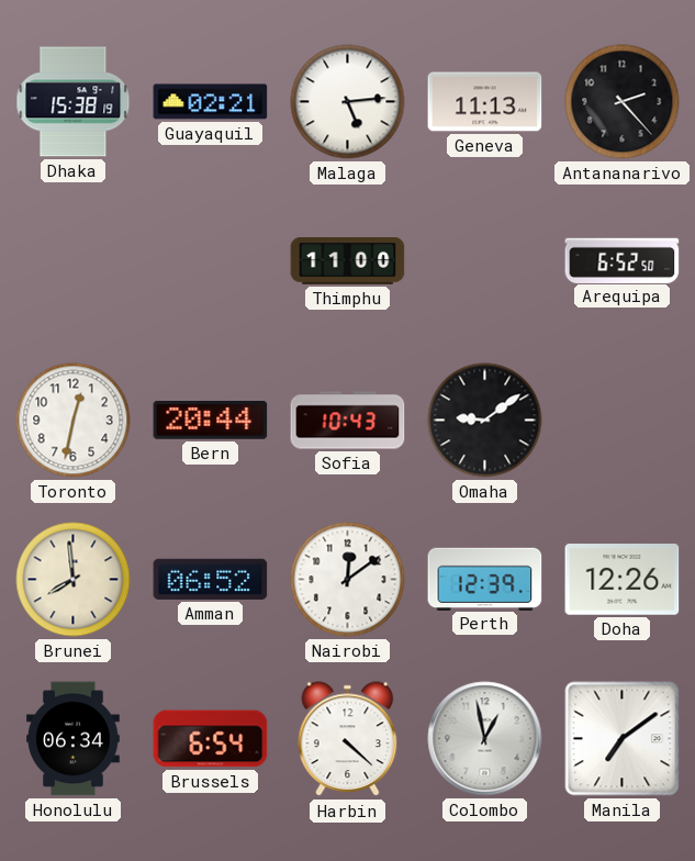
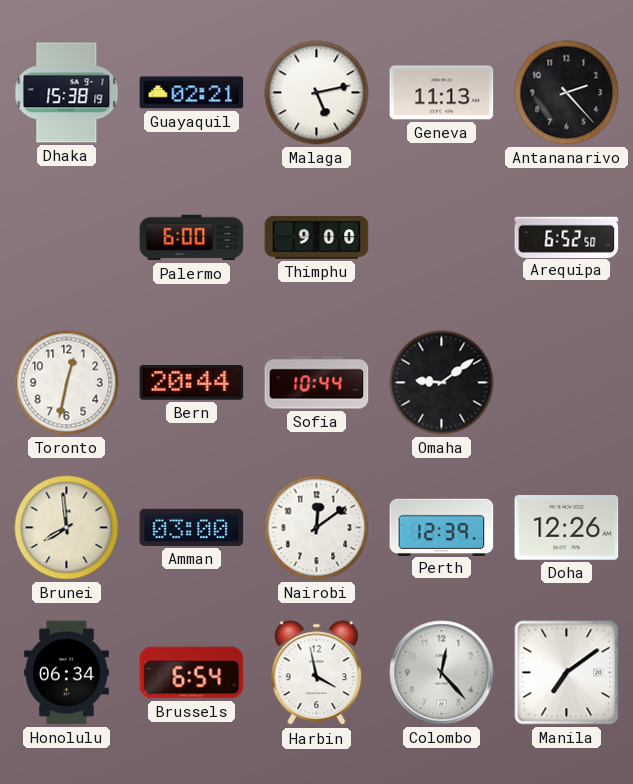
Malaga: 5:14 -> 5:13
Palermo: none -> 6:00
Thimphu: 11:00 -> 9:00
Sofia: 10:43 -> 10:44
Amman: 06:52 -> 03:00
Harbin: 4:22 -> 3:58
Colombo: 12:58 -> 12:23
